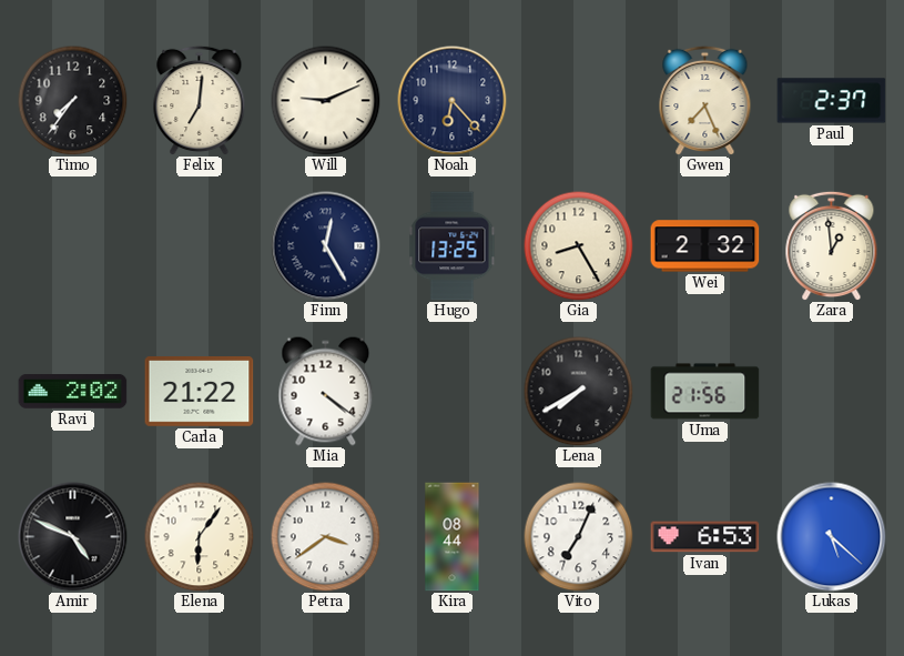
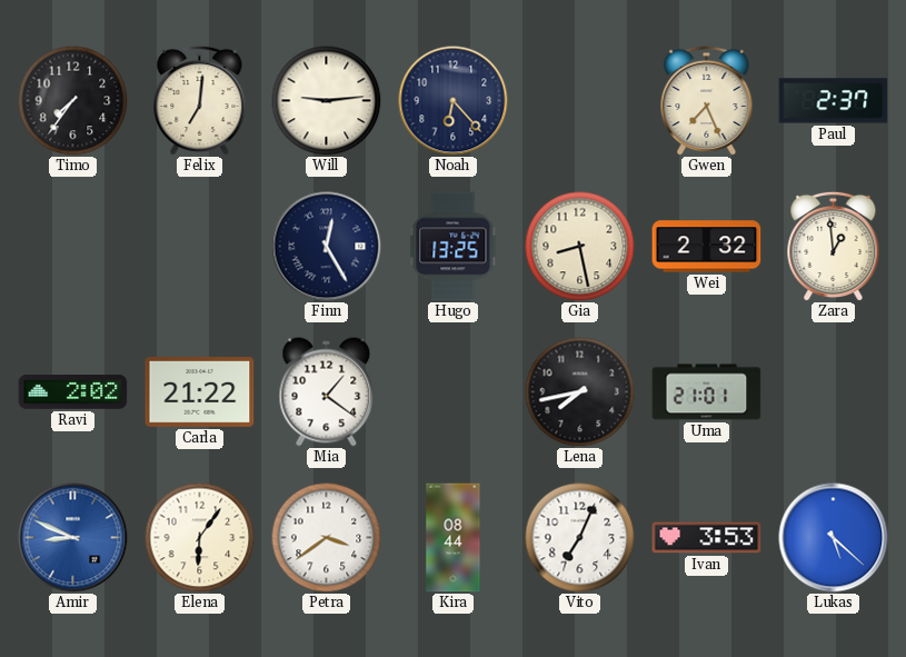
Will: 9:11 -> 9:14
Gia: 8:25 -> 8:28
Mia: 4:21 -> 1:21
Lena: 7:40 -> 7:43
Uma: 21:56 -> 21:01
Amir: 4:49 -> 8:49
Amir dial: black -> blue
Ivan: 6:53 -> 3:53
